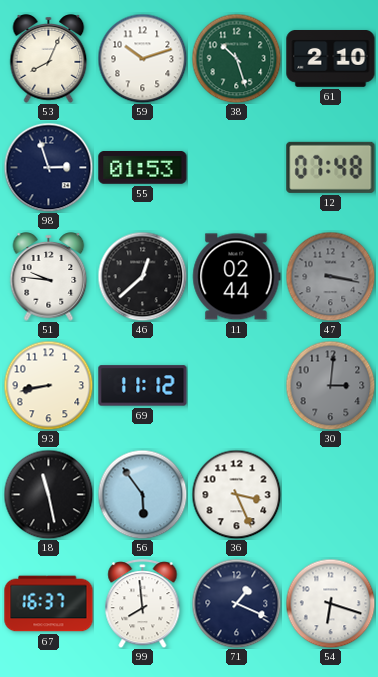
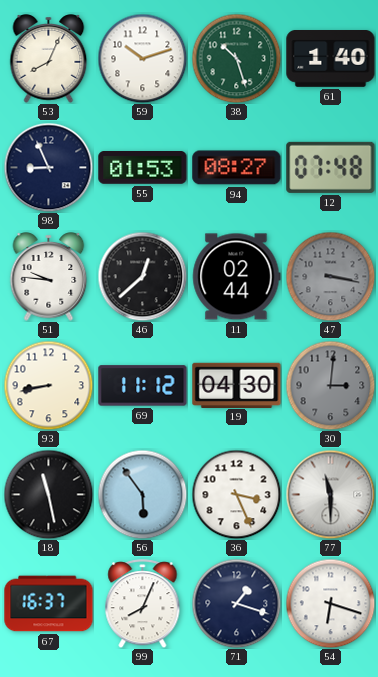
61: 2:10 -> 1:40
98: 2:57 -> 8:56
94: none -> 08:27
19: none -> 04:30
77: none -> 11:30
99: 7:59 -> 8:04
71: 1:19 -> 1:18
